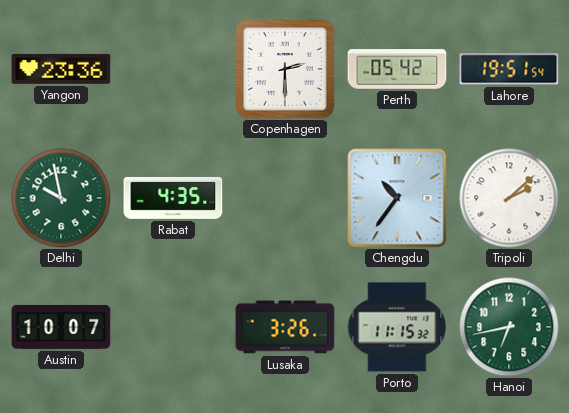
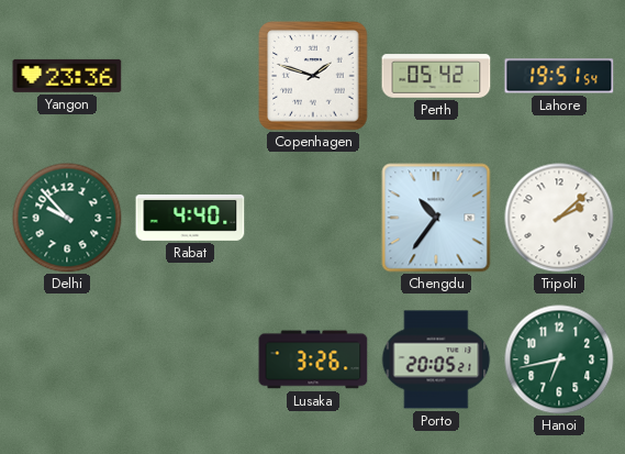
Copenhagen: 2:30 -> 1:48
Delhi: 9:58 -> 9:53
Rabat: 4:35 -> 4:40
Austin: 10:07 -> none
Porto: 11:15 -> 20:05
